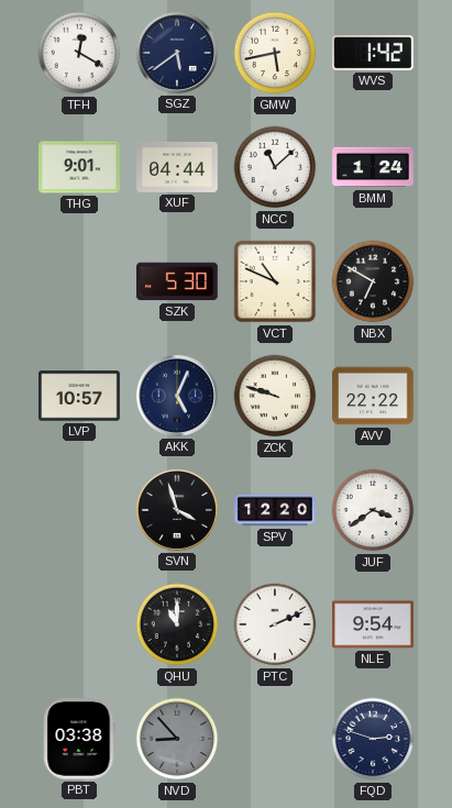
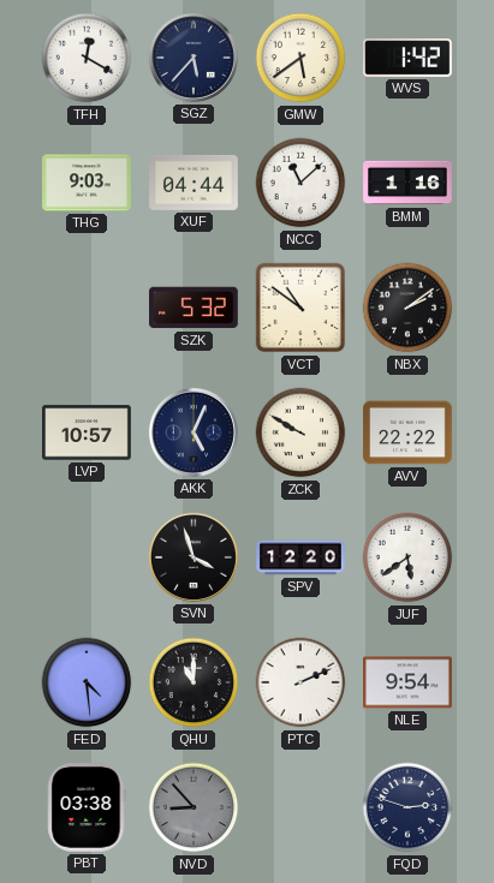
SGZ: 5:39 -> 5:37
GMW: 5:43 -> 5:39
THG: 9:01 -> 9:03
BMM: 1:24 -> 1:16
SZK: 5:30 -> 5:32
VCT: 10:49 -> 10:51
NBX: 6:50 -> 2:09
ZCK: 9:48 -> 9:50
JUF: 3:39 -> 5:39
FED: none -> 4:29
